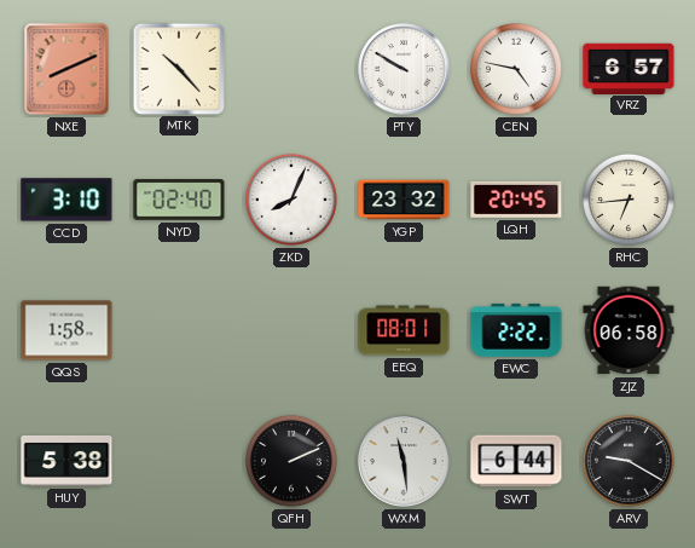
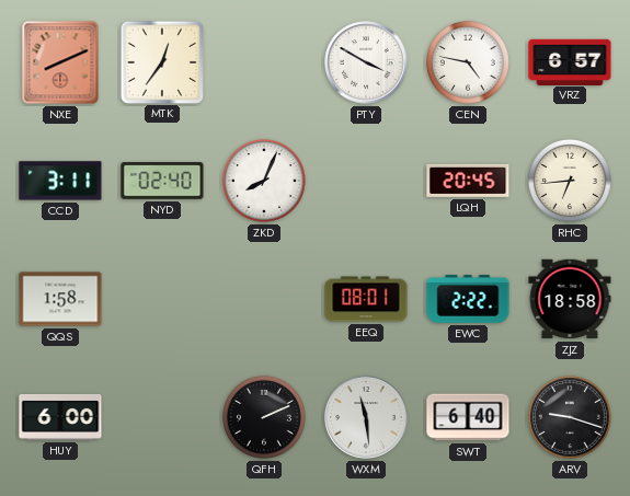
MTK: 10:23 -> 12:36
PTY: 9:50 -> 3:50
CCD: 3:10 -> 3:11
YGP: 23:32 -> none
ZJZ: 06:58 -> 18:58
HUY: 5:38 -> 6:00
SWT: 6:44 -> 6:40
ARV: 9:20 -> 9:18
